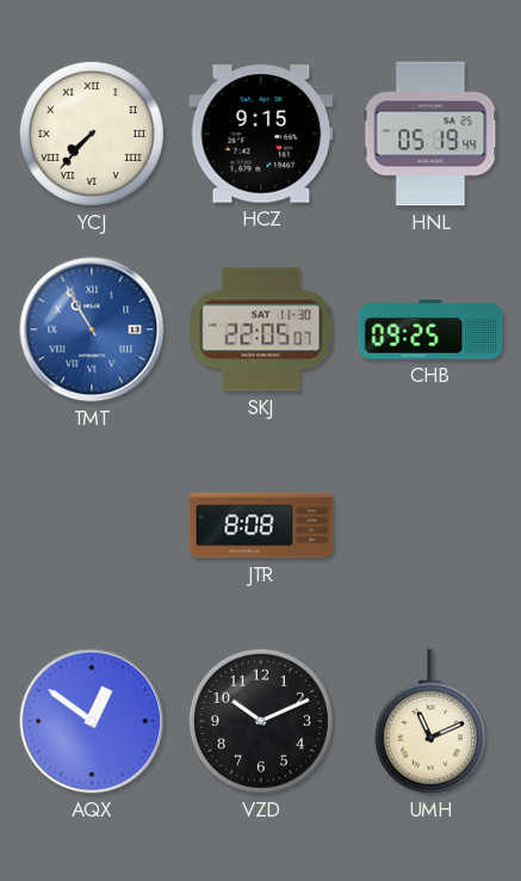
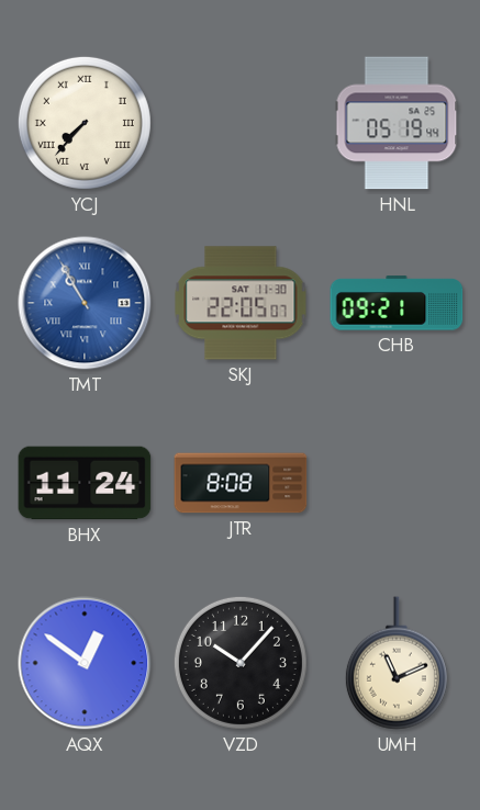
HCZ: 9:15 -> none
CHB: 09:25 -> 09:21
BHX: none -> 11:24
VZD: 10:11 -> 10:07
